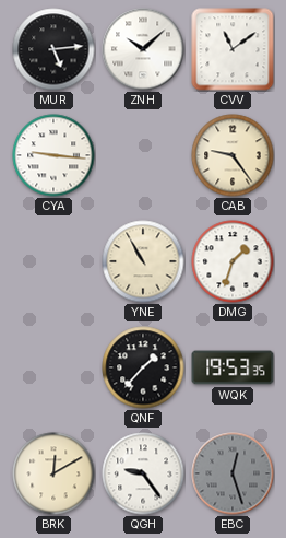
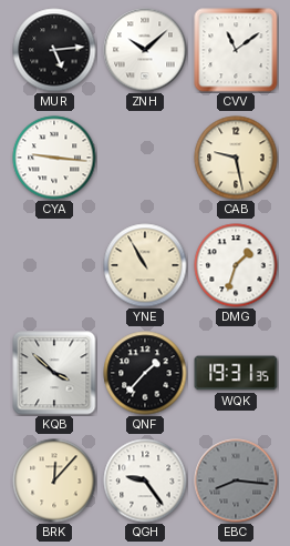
CAB: 9:24 -> 9:28
KQB: none -> 3:52
WQK: 19:53 -> 19:31
BRK: 12:10 -> 12:07
EBC: 12:27 -> 8:16
